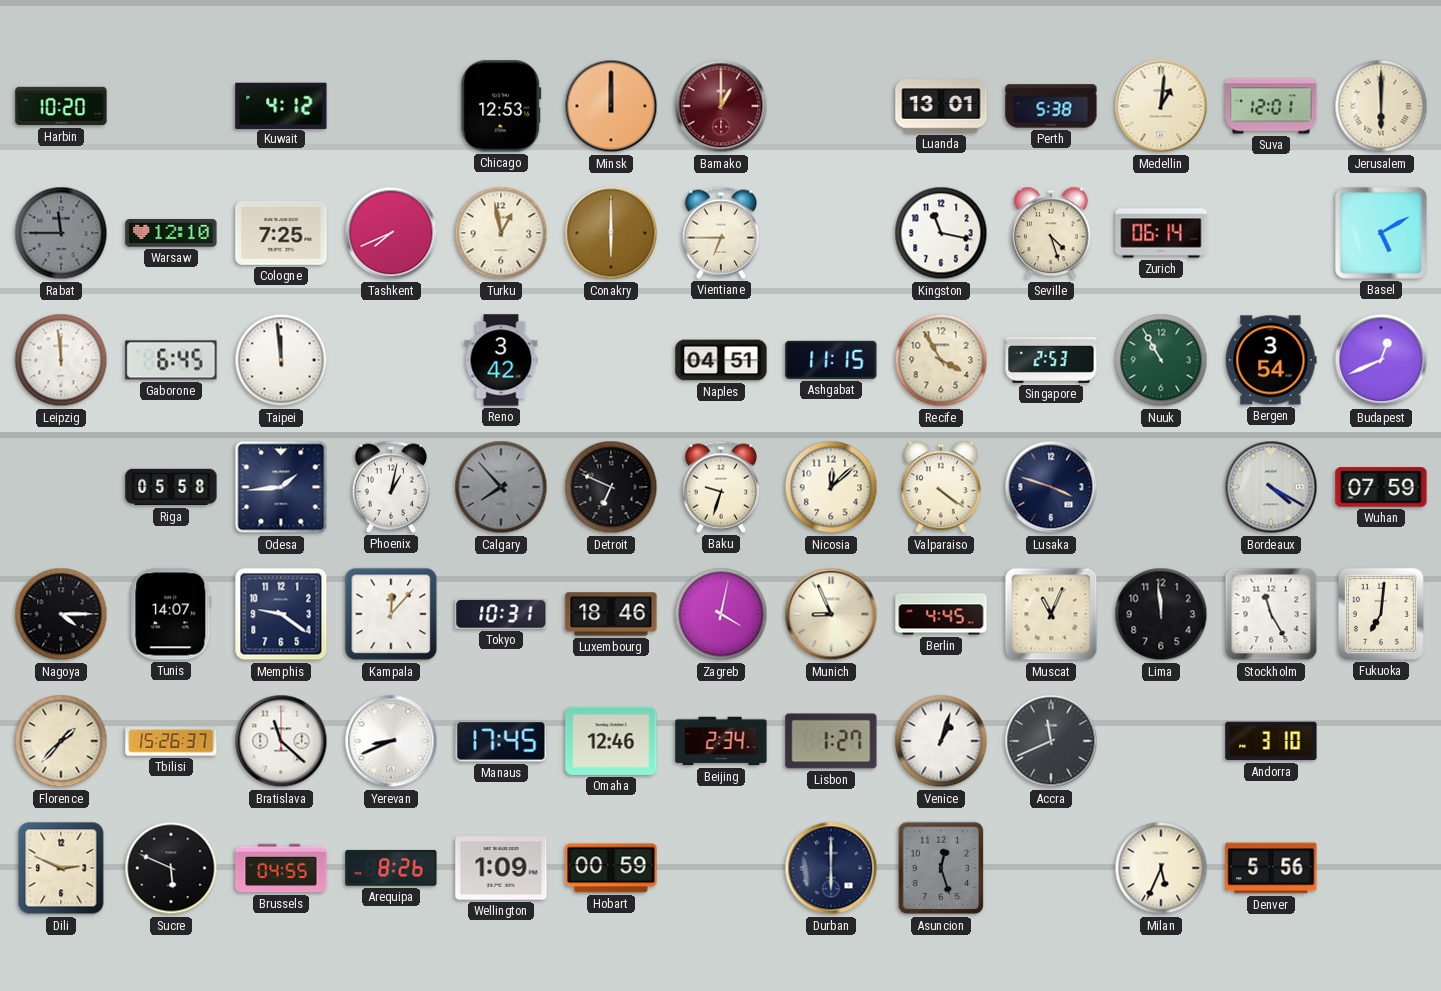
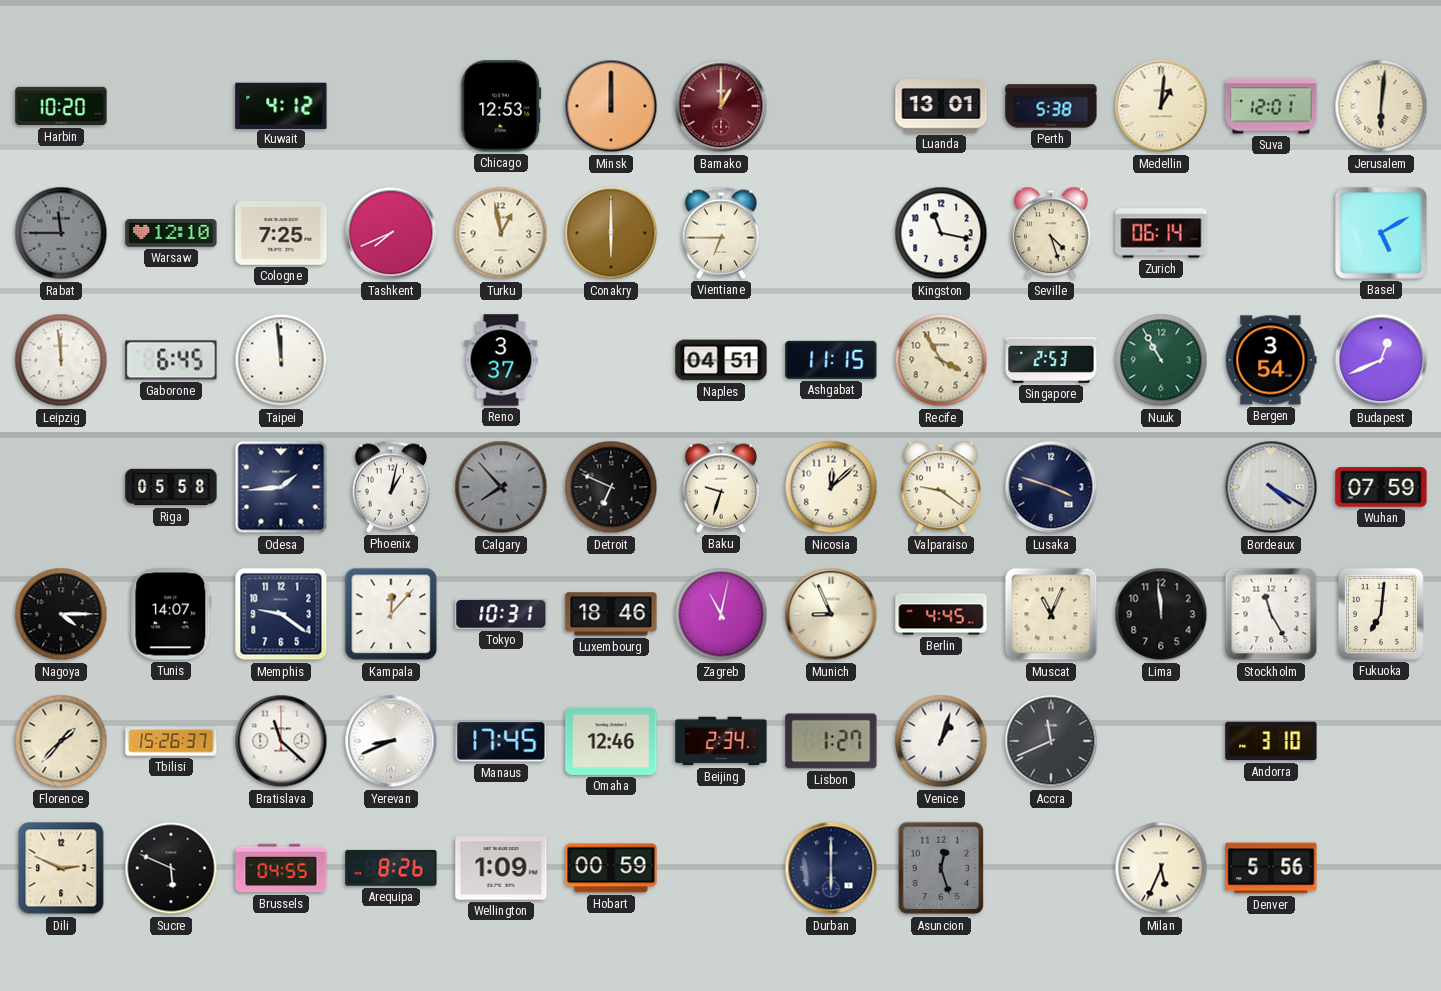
Jerusalem: 6:00 -> 6:01
Reno: 3:42 -> 3:37
Valparaiso: 4:21 -> 9:21
Zagreb: 4:02 -> 11:02
